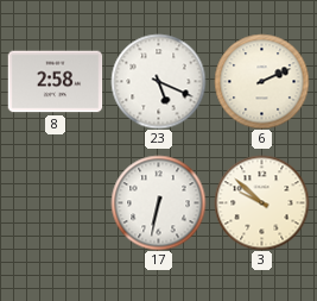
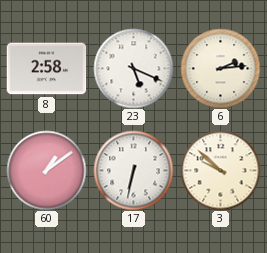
6: 2:11 -> 2:14
60: none -> 1:09
